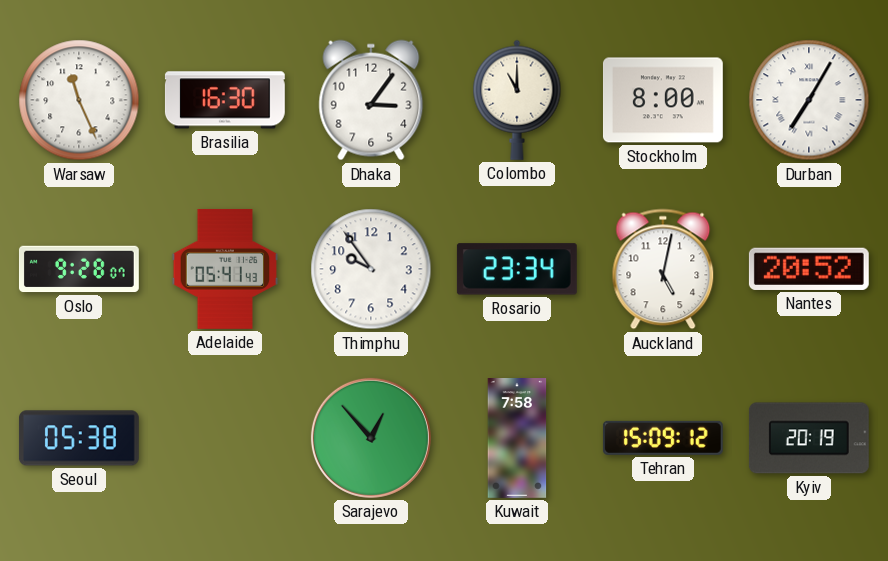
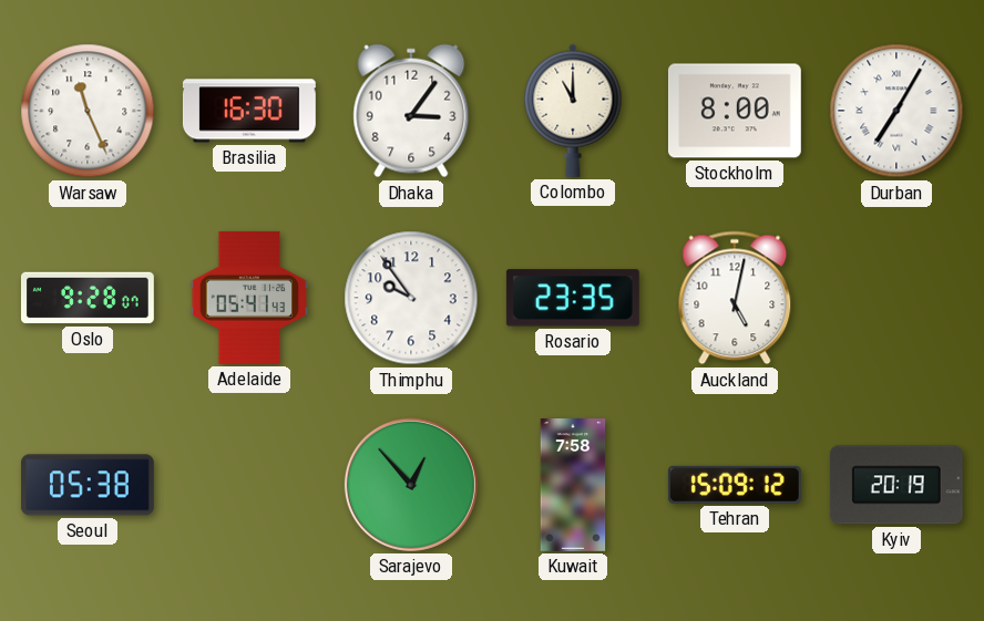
Rosario: 23:34 -> 23:35
Nantes: 20:52 -> none
